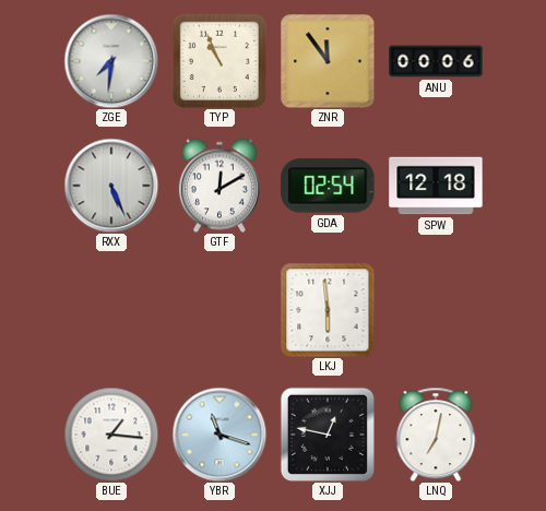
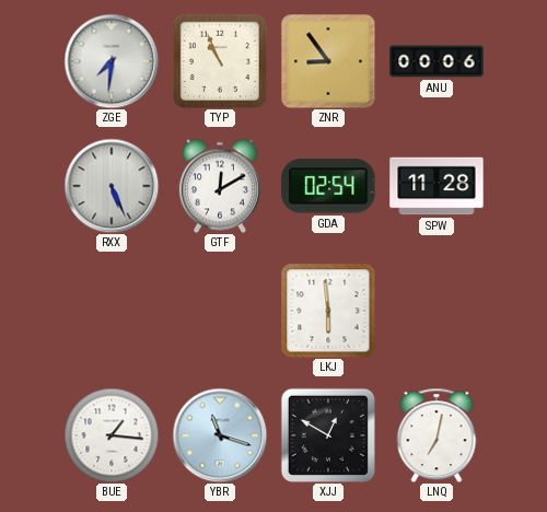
ZNR: 11:54 -> 8:54
SPW: 12:18 -> 11:28
XJJ: 12:47 -> 12:50
